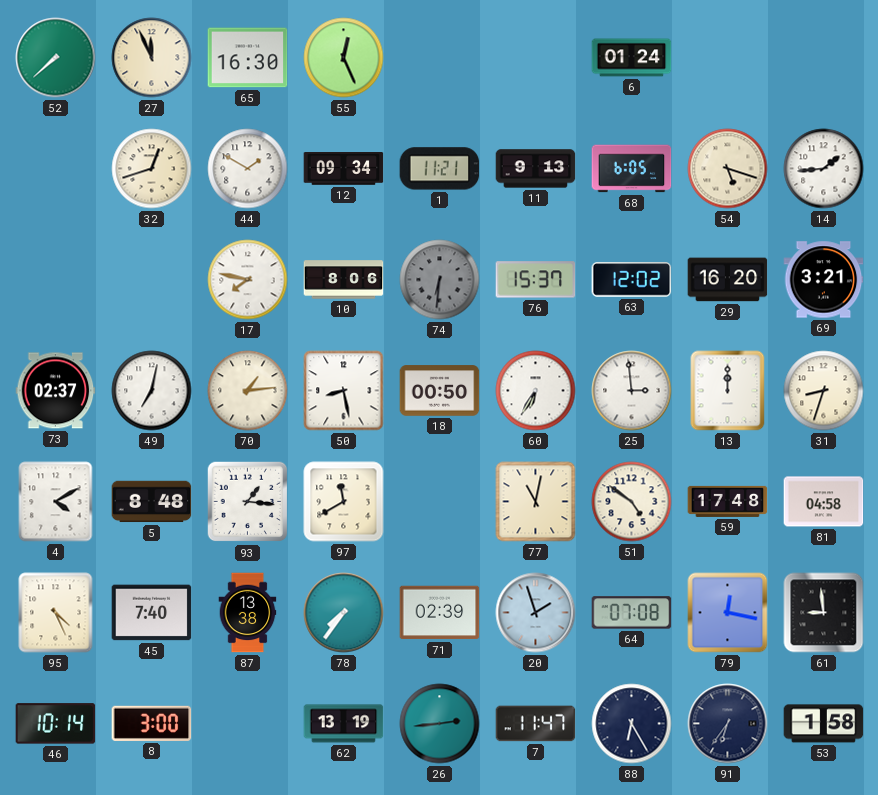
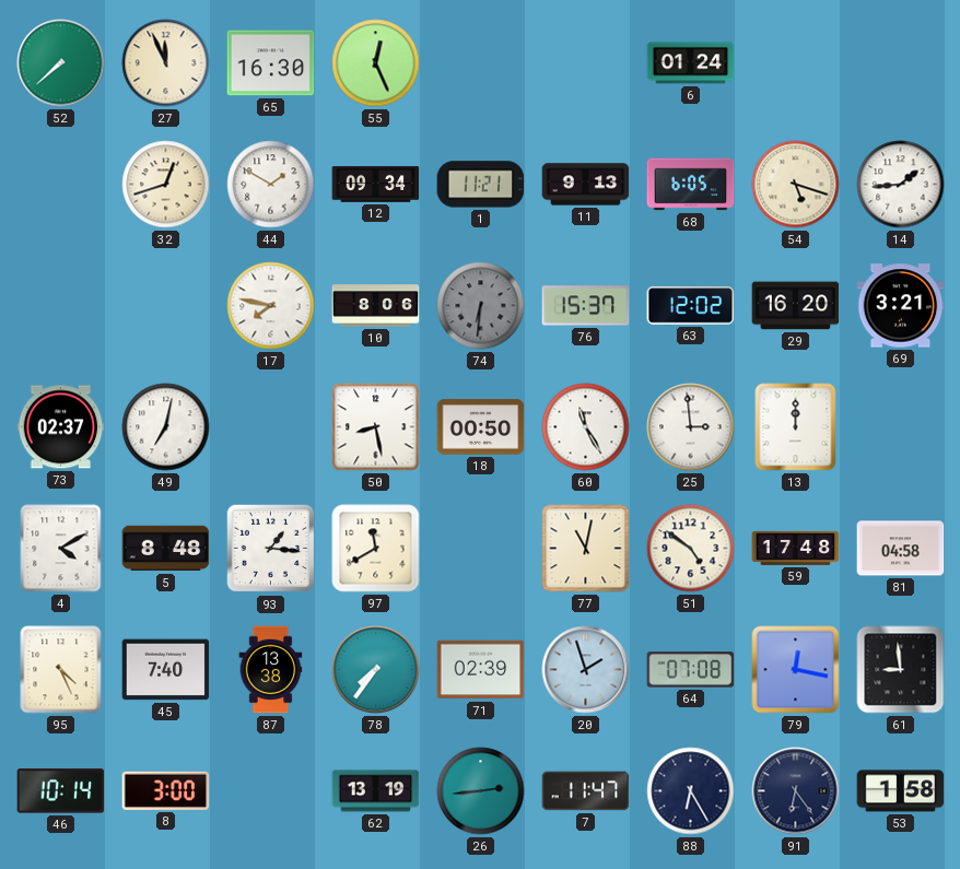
70: 1:14 -> none
60: 6:35 -> 11:25
31: 8:33 -> none
91: 6:36 -> 6:24
